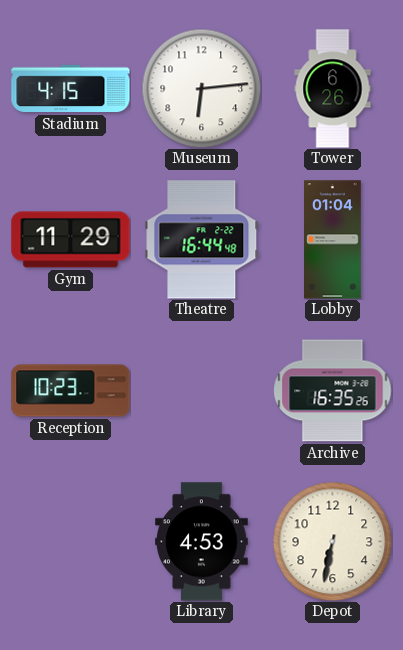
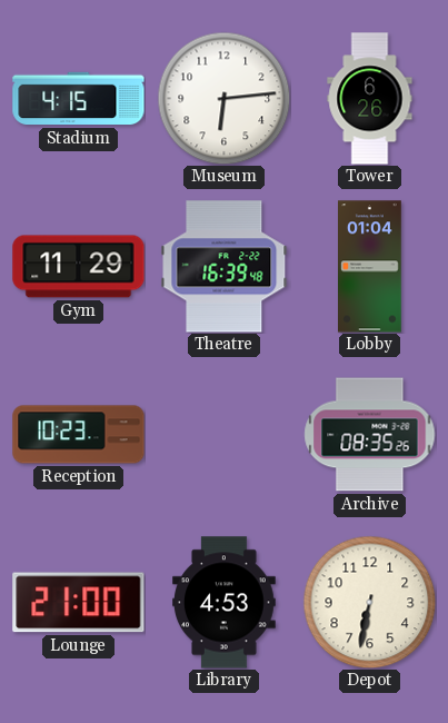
Theatre: 16:44 -> 16:39
Archive: 16:35 -> 08:35
Lounge: none -> 21:00
